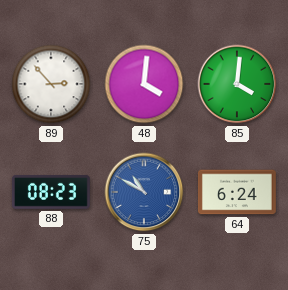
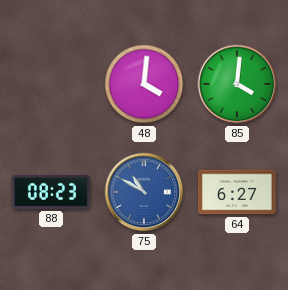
89: 2:53 -> none
64: 6:24 -> 6:27
